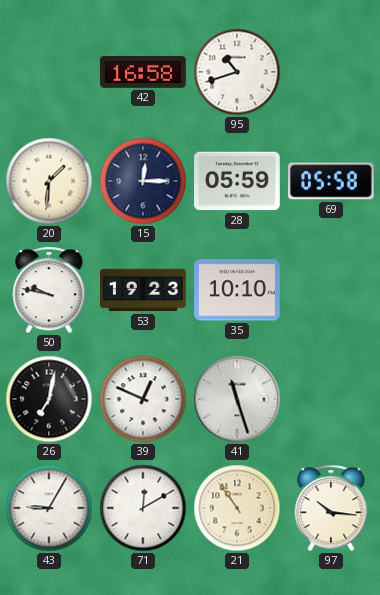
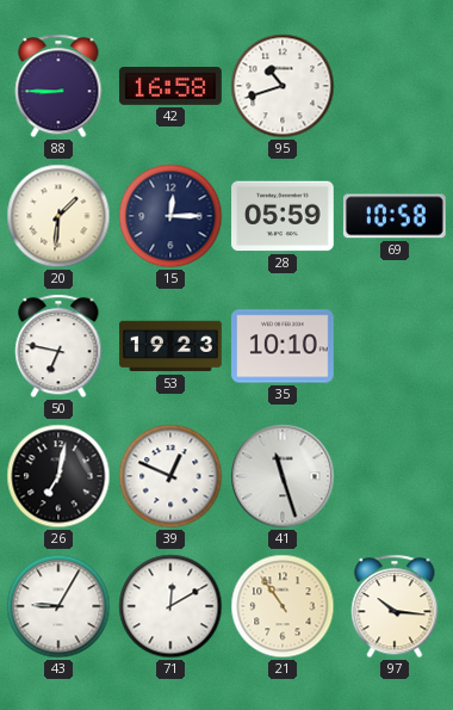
88: none -> 8:45
69: 05:58 -> 10:58
50: 9:47 -> 6:47
